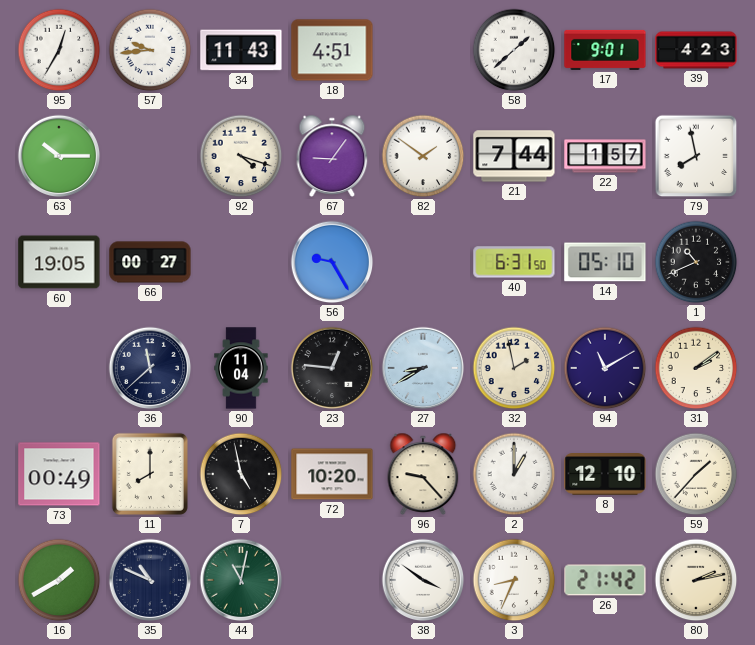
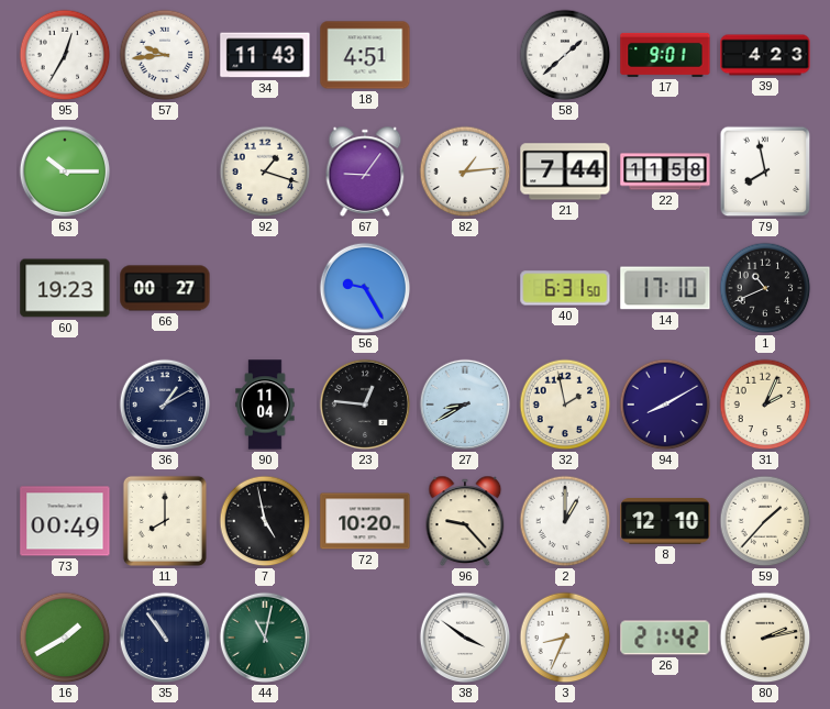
92: 4:18 -> 1:18
82: 1:51 -> 1:14
22: 1:57 -> 11:58
60: 19:05 -> 19:23
14: 05:10 -> 17:10
36: 11:38 -> 1:10
94: 11:10 -> 8:10
31: 2:09 -> 2:04
35: 10:49 -> 10:54
